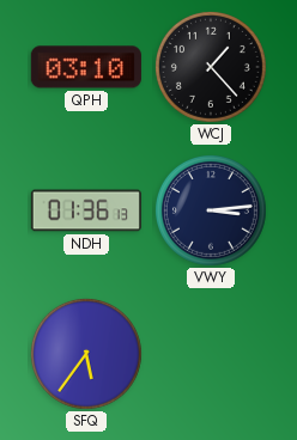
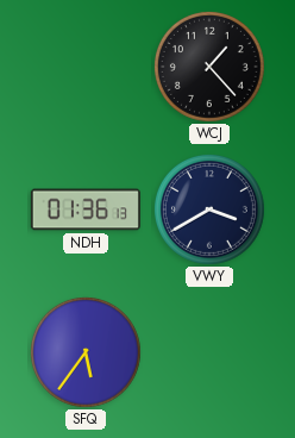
QPH: 03:10 -> none
VWY: 3:14 -> 3:40
